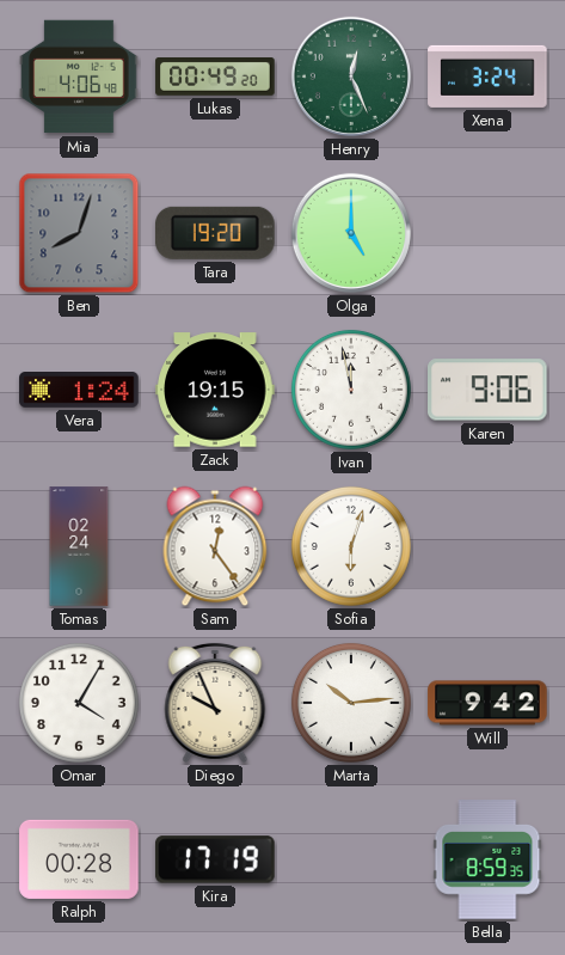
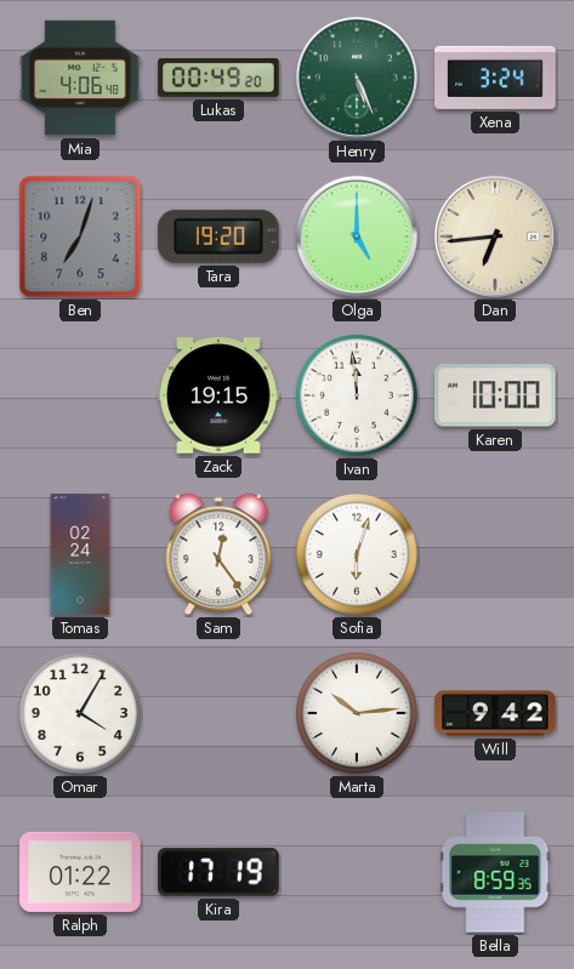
Henry: 12:26 -> 5:26
Ben: 8:03 -> 7:03
Dan: none -> 6:44
Vera: 1:24 -> none
Ivan: 11:58 -> 11:59
Karen: 9:06 -> 10:00
Diego: 9:56 -> none
Ralph: 00:28 -> 01:22
